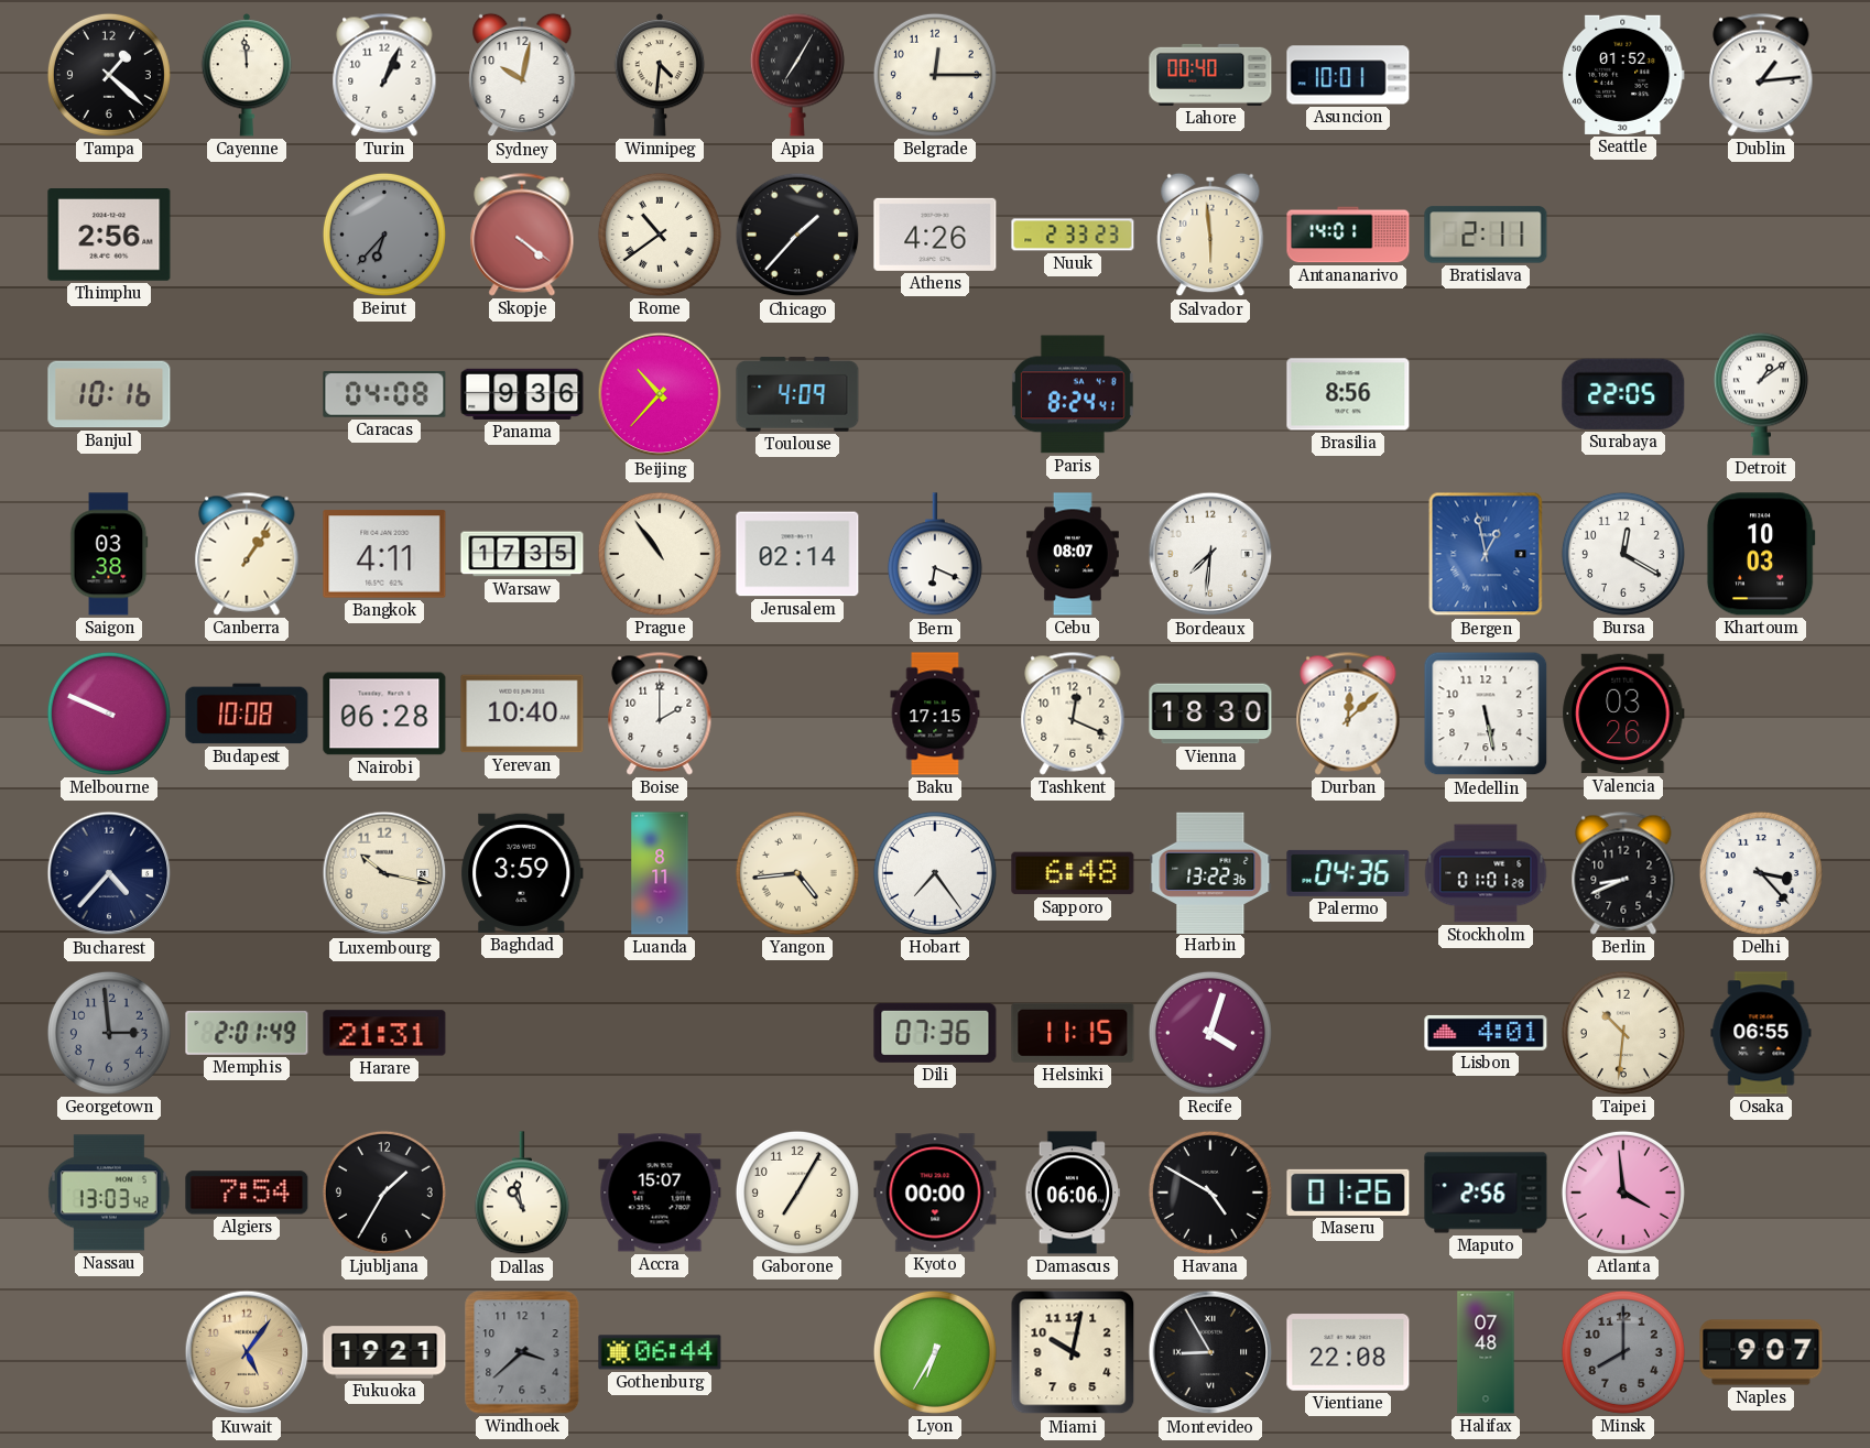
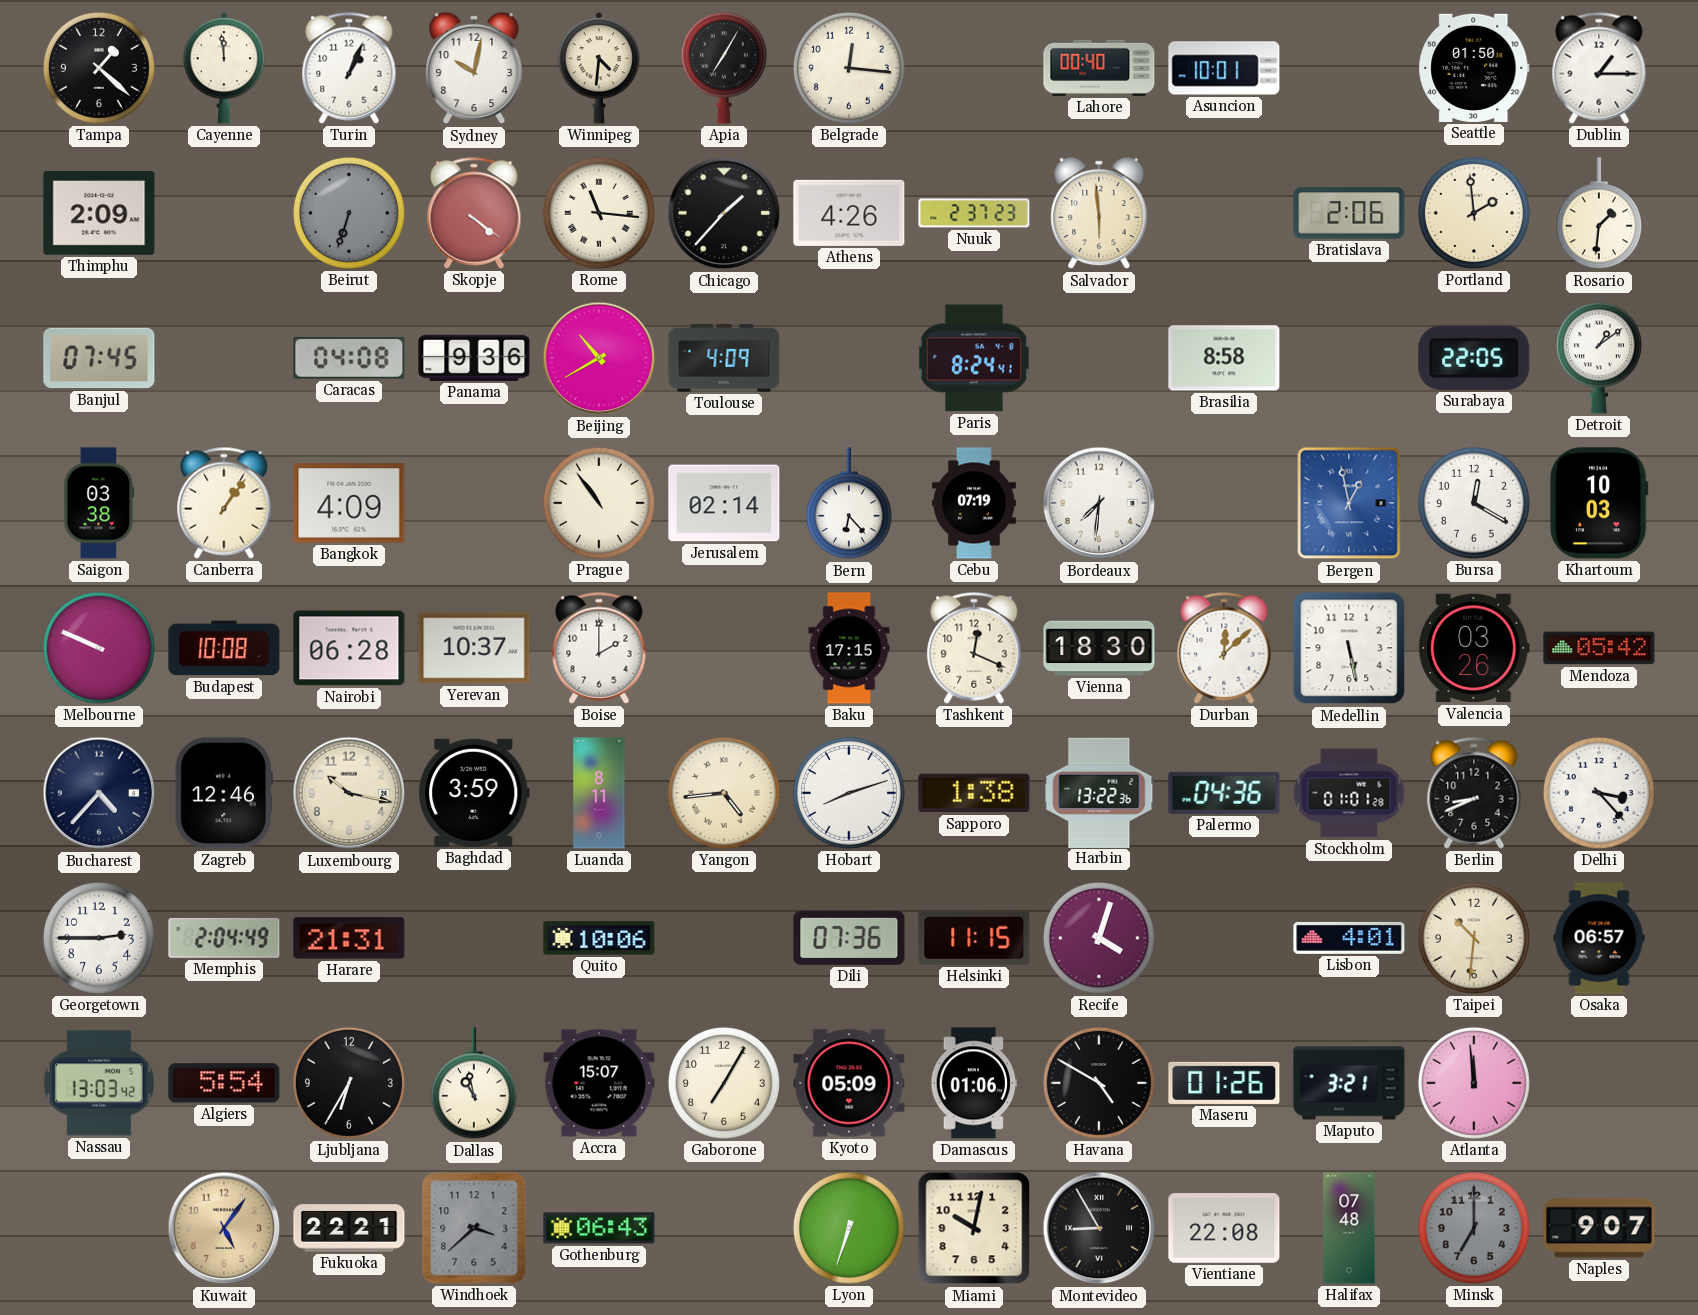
Belgrade: 12:15 -> 12:16
Seattle: 01:52 -> 01:50
Dublin: 1:14 -> 1:15
Thimphu: 2:56 -> 2:09
Beirut: 6:37 -> 6:33
Rome: 10:39 -> 11:16
Nuuk: 2:33 -> 2:37
Antananarivo: 14:01 -> none
Bratislava: 2:11 -> 2:06
Portland: none -> 1:59
Rosario: none -> 1:31
Banjul: 10:16 -> 07:45
Beijing: 10:37 -> 10:40
Brasilia: 8:56 -> 8:58
Bangkok: 4:11 -> 4:09
Warsaw: 17:35 -> none
Bern: 6:19 -> 6:23
Cebu: 08:07 -> 07:19
Yerevan: 10:40 -> 10:37
Mendoza: none -> 05:42
Zagreb: none -> 12:46
Hobart: 7:24 -> 8:12
Sapporo: 6:48 -> 1:38
Georgetown: 2:59 -> 2:45
Georgetown dial: grey -> white
Memphis: 2:01 -> 2:04
Quito: none -> 10:06
Osaka: 06:55 -> 06:57
Algiers: 7:54 -> 5:54
Ljubljana: 1:35 -> 6:35
Kyoto: 00:00 -> 05:09
Damascus: 06:06 -> 01:06
Maputo: 2:56 -> 3:21
Atlanta: 3:59 -> 11:59
Fukuoka: 19:21 -> 22:21
Gothenburg: 06:44 -> 06:43
Lyon: 6:35 -> 6:33
Minsk: 8:00 -> 7:00
